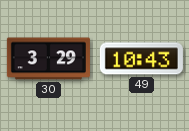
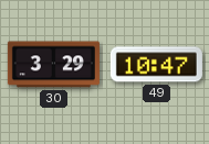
49: 10:43 -> 10:47
